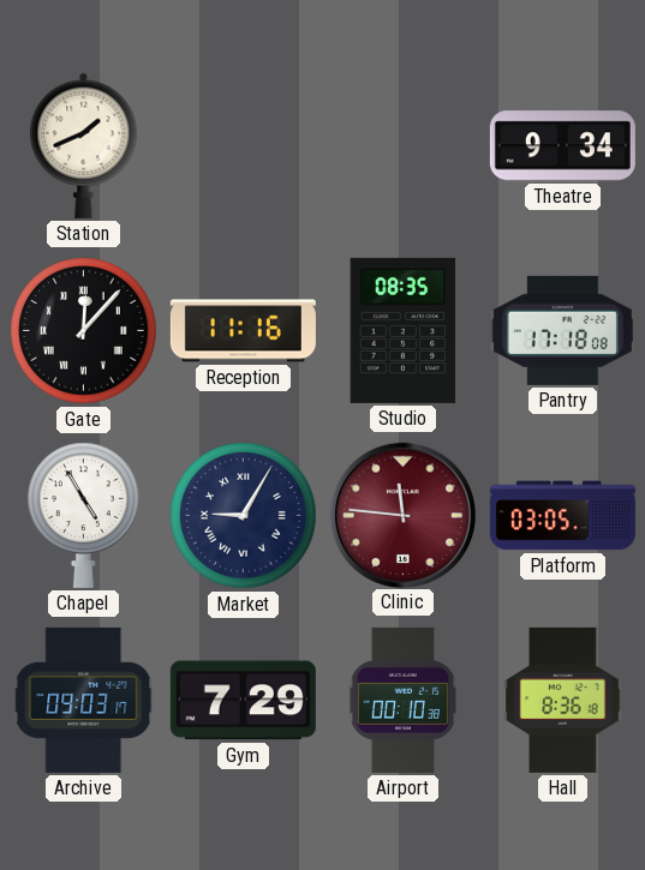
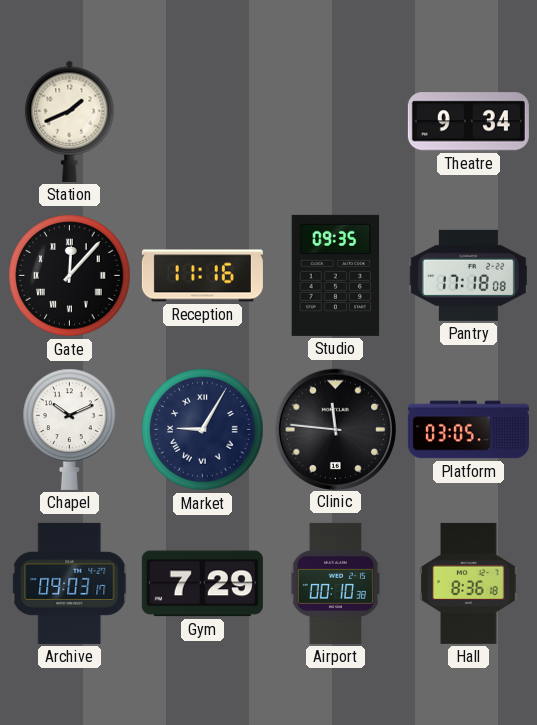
Studio: 08:35 -> 09:35
Chapel: 4:55 -> 10:11
Clinic dial: burgundy -> black
